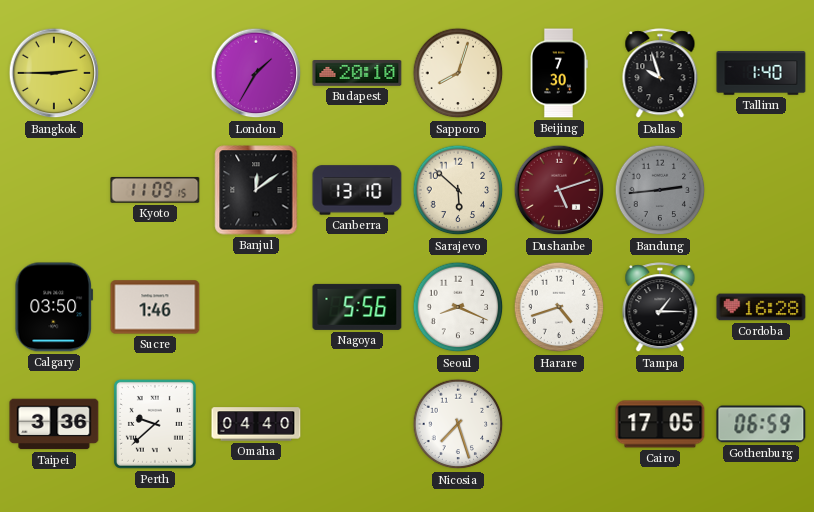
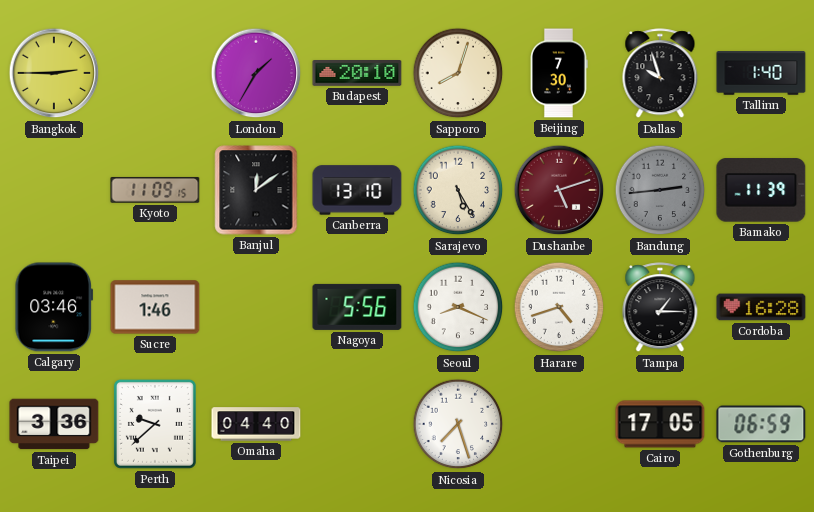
Sarajevo: 5:52 -> 5:25
Bamako: none -> 11:39
Calgary: 03:50 -> 03:46
